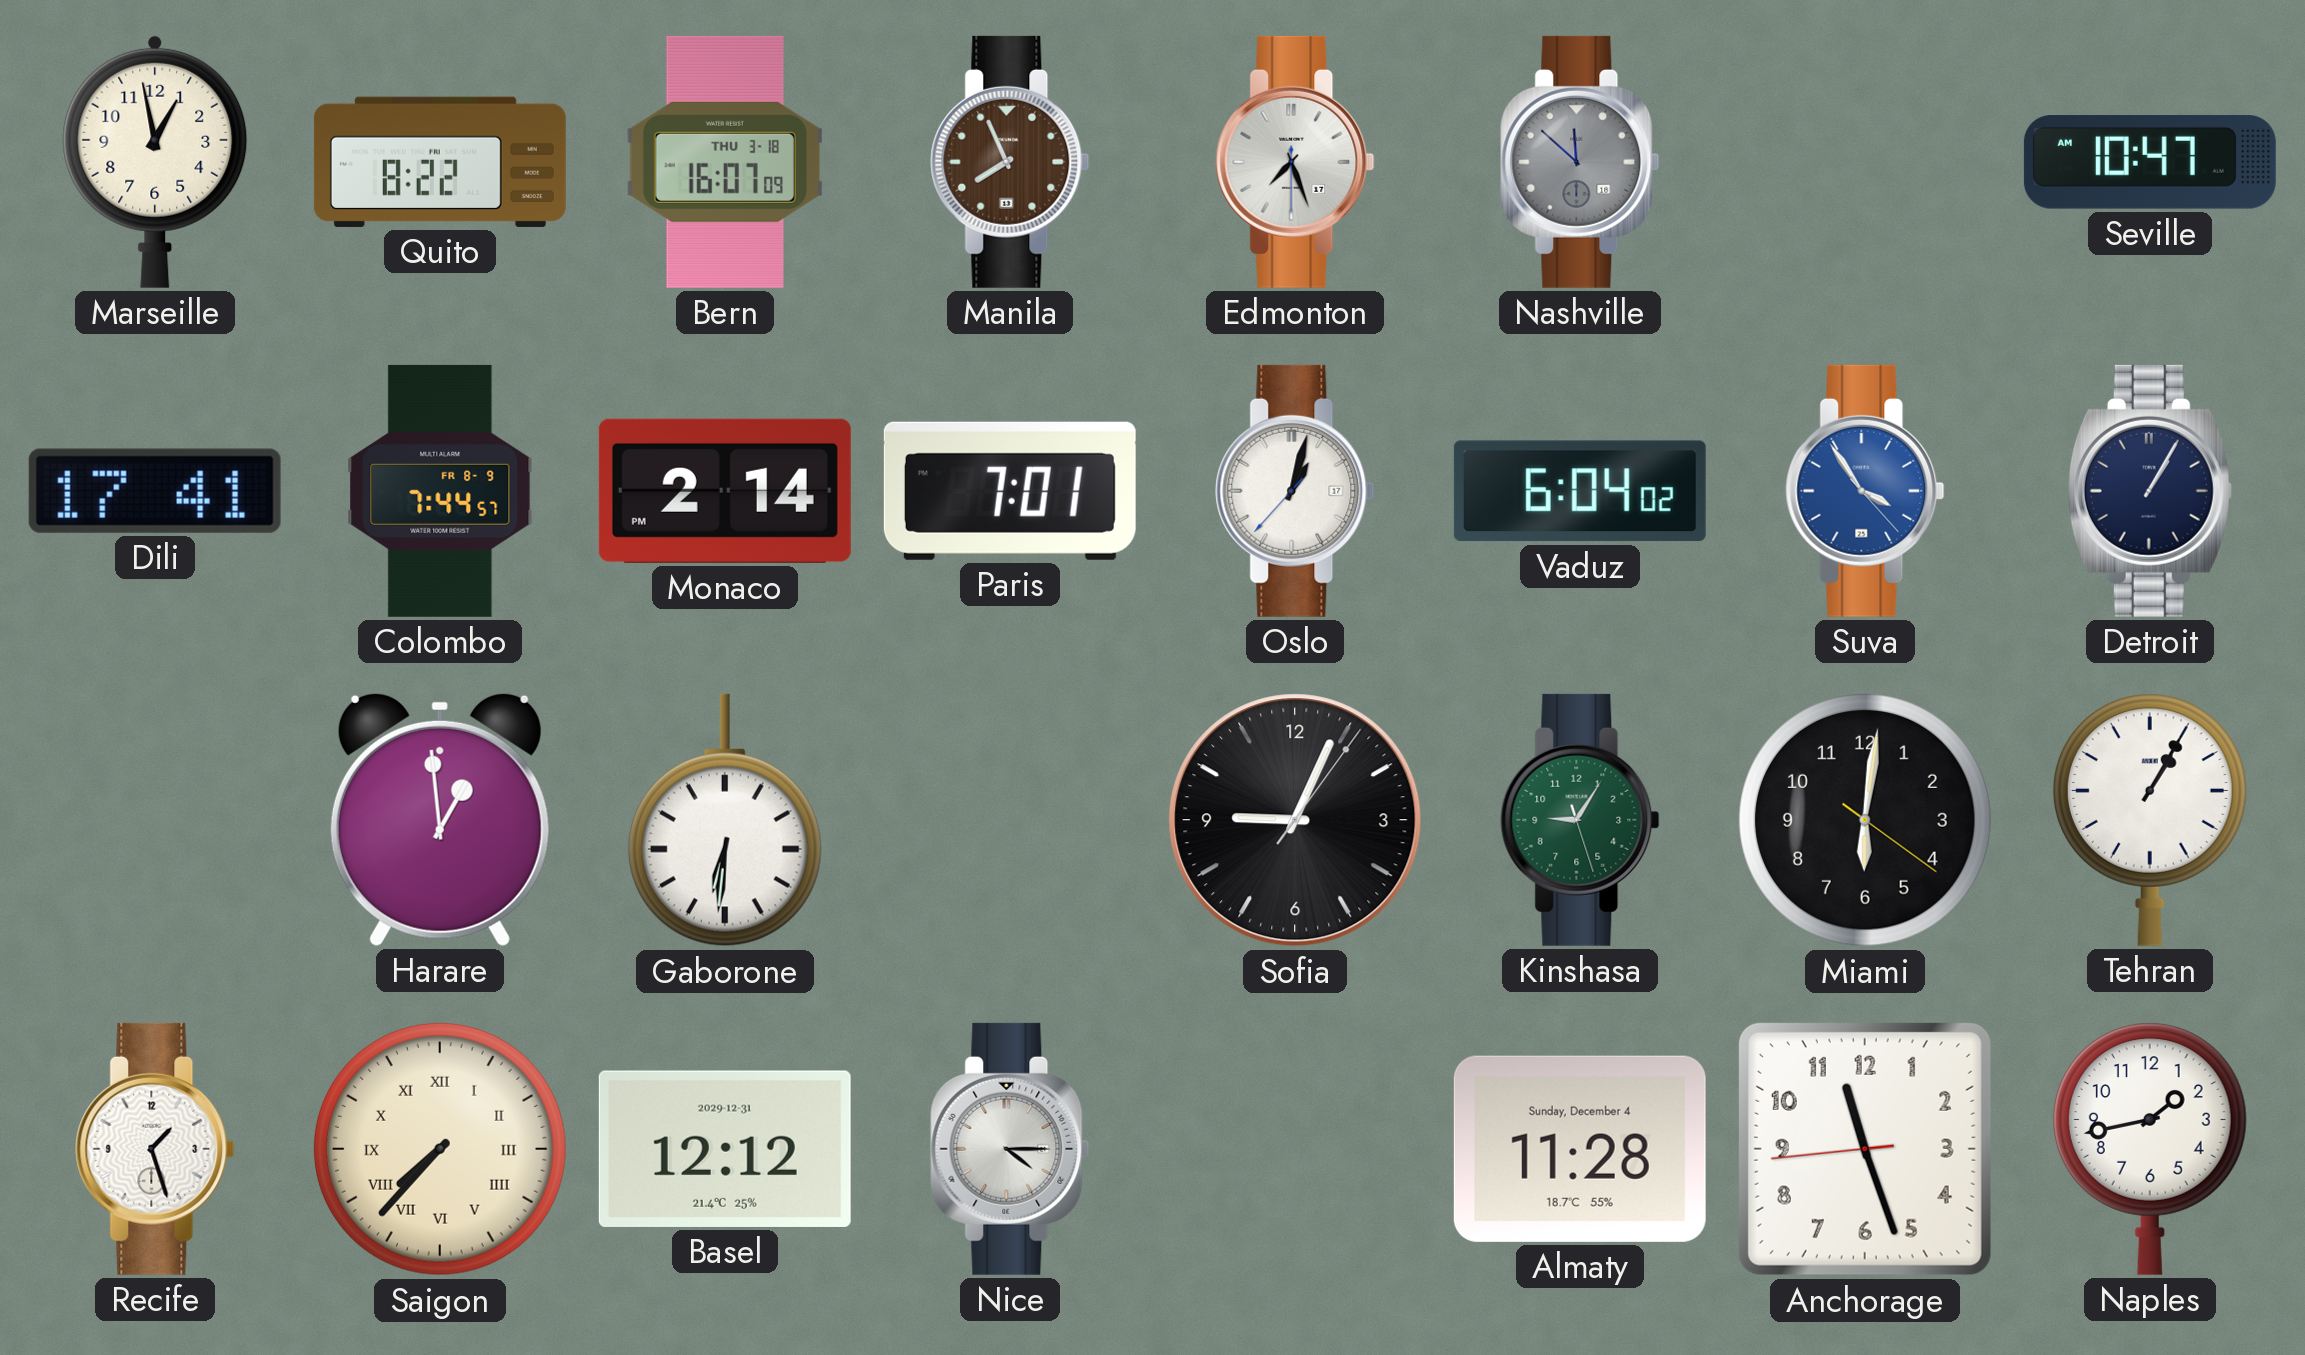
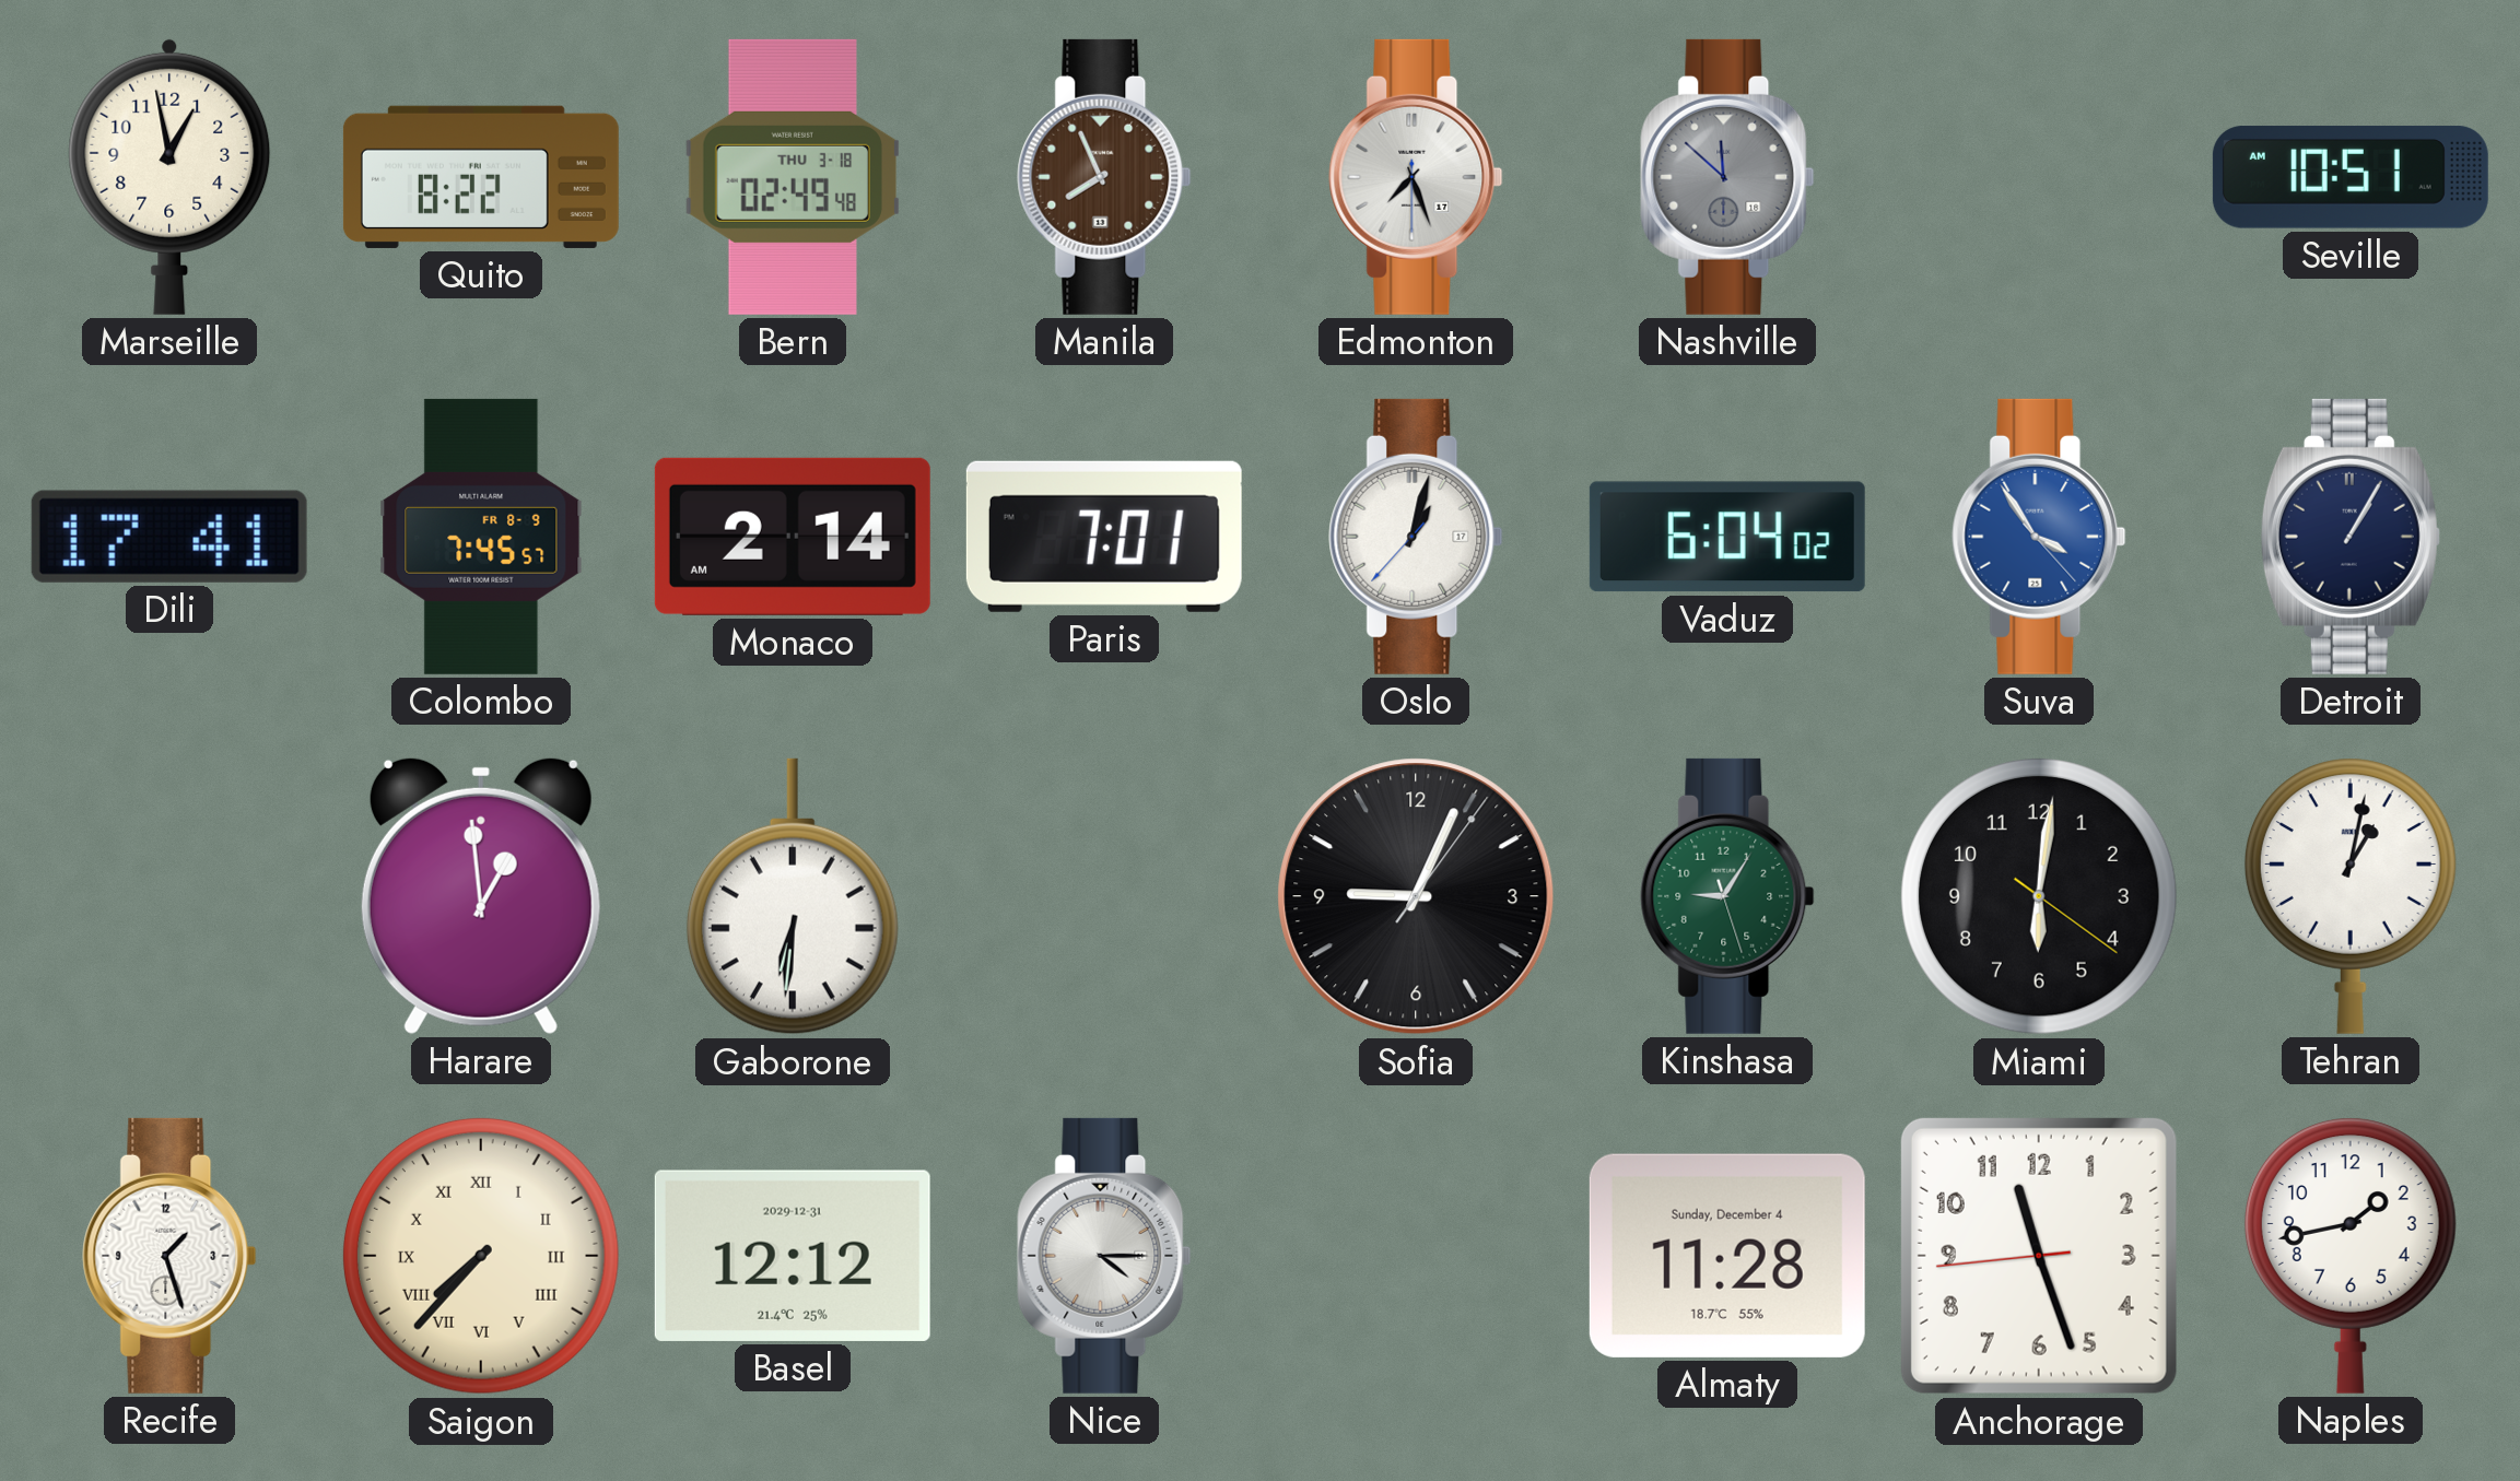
Bern: 16:07 -> 02:49
Seville: 10:47 -> 10:51
Colombo: 7:44 -> 7:45
Monaco: 2:14 PM -> 2:14 AM
Tehran: 1:05 -> 1:02
